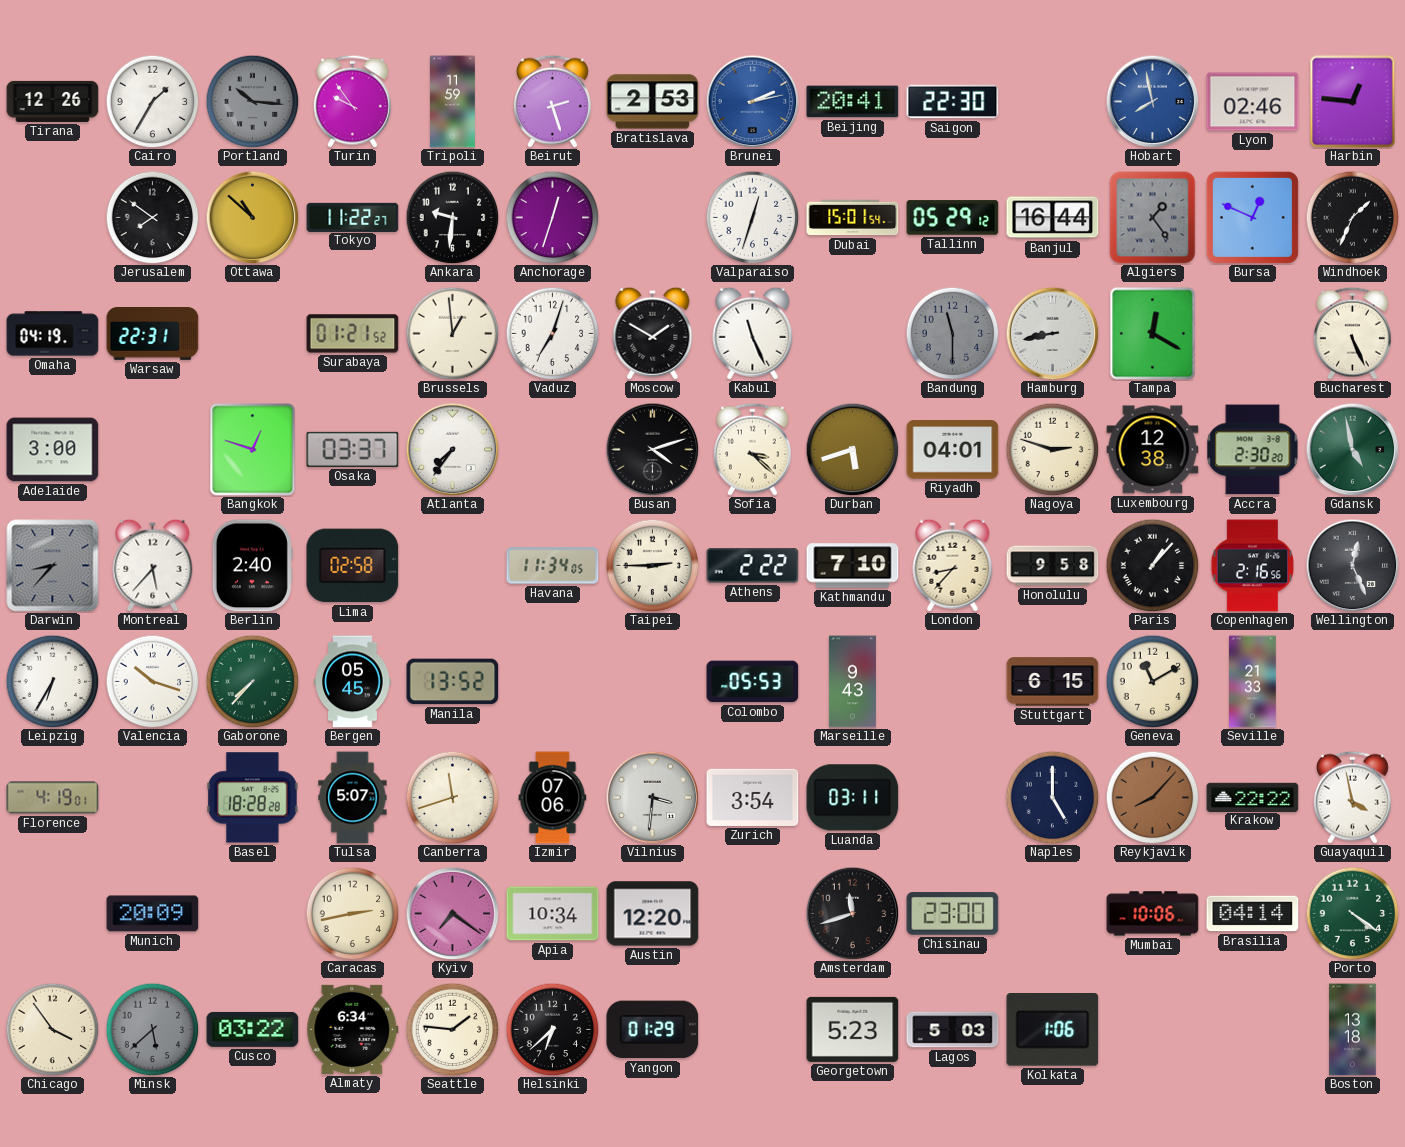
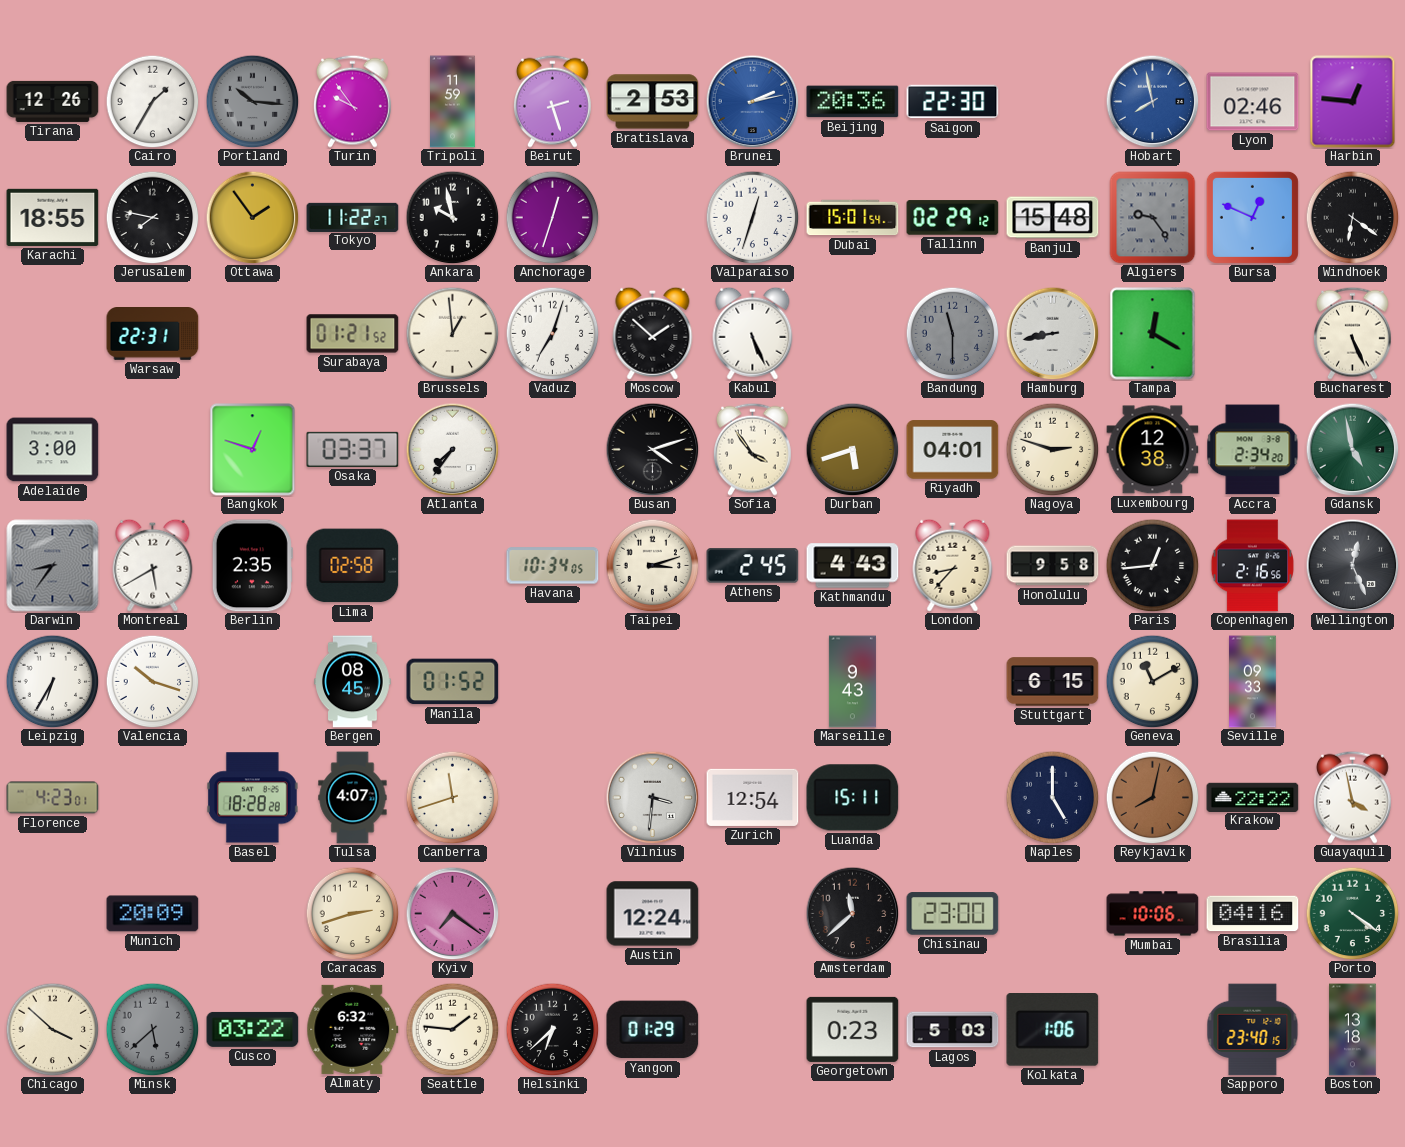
Beijing: 20:41 -> 20:36
Karachi: none -> 18:55
Jerusalem: 7:51 -> 7:47
Ottawa: 10:52 -> 1:54
Ankara: 9:31 -> 9:58
Tallinn: 05:29 -> 02:29
Banjul: 16:44 -> 15:48
Algiers: 1:24 -> 9:24
Windhoek: 1:34 -> 6:21
Omaha: 04:19 -> none
Moscow: 1:50 -> 1:52
Kabul: 11:26 -> 5:26
Sofia: 3:22 -> 3:54
Accra: 2:30 -> 2:34
Darwin: 8:37 -> 8:36
Montreal: 5:37 -> 5:40
Berlin: 2:40 -> 2:35
Havana: 11:34 -> 10:34
Taipei: 2:45 -> 3:12
Athens: 2:22 -> 2:45
Kathmandu: 7:10 -> 4:43
Paris: 1:07 -> 12:44
Gaborone: 7:37 -> none
Bergen: 05:45 -> 08:45
Manila: 13:52 -> 01:52
Colombo: 05:53 -> none
Seville: 21:33 -> 09:33
Florence: 4:19 -> 4:23
Tulsa: 5:07 -> 4:07
Izmir: 07:06 -> none
Zurich: 3:54 -> 12:54
Luanda: 03:11 -> 15:11
Reykjavik: 8:07 -> 8:02
Caracas: 2:43 -> 2:42
Apia: 10:34 -> none
Austin: 12:20 -> 12:24
Amsterdam: 11:42 -> 11:38
Brasilia: 04:14 -> 04:16
Chicago: 3:54 -> 3:52
Almaty: 6:34 -> 6:32
Georgetown: 5:23 -> 0:23
Sapporo: none -> 23:40
